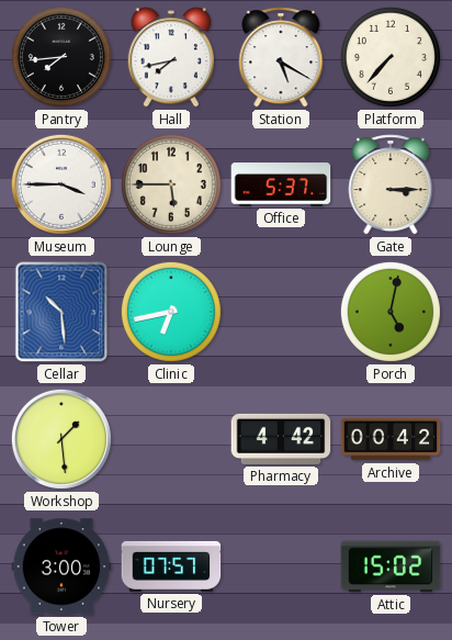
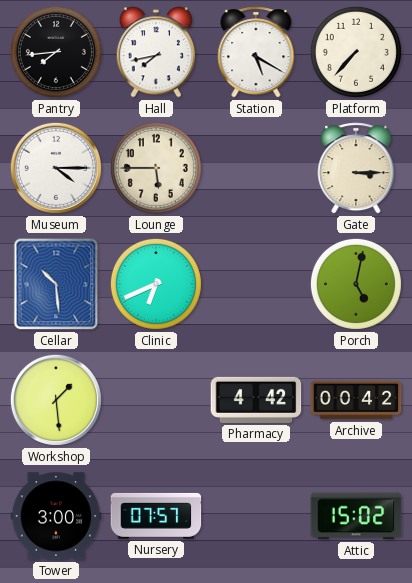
Museum: 3:45 -> 4:15
Office: 5:37 -> none
Clinic: 6:43 -> 6:41
